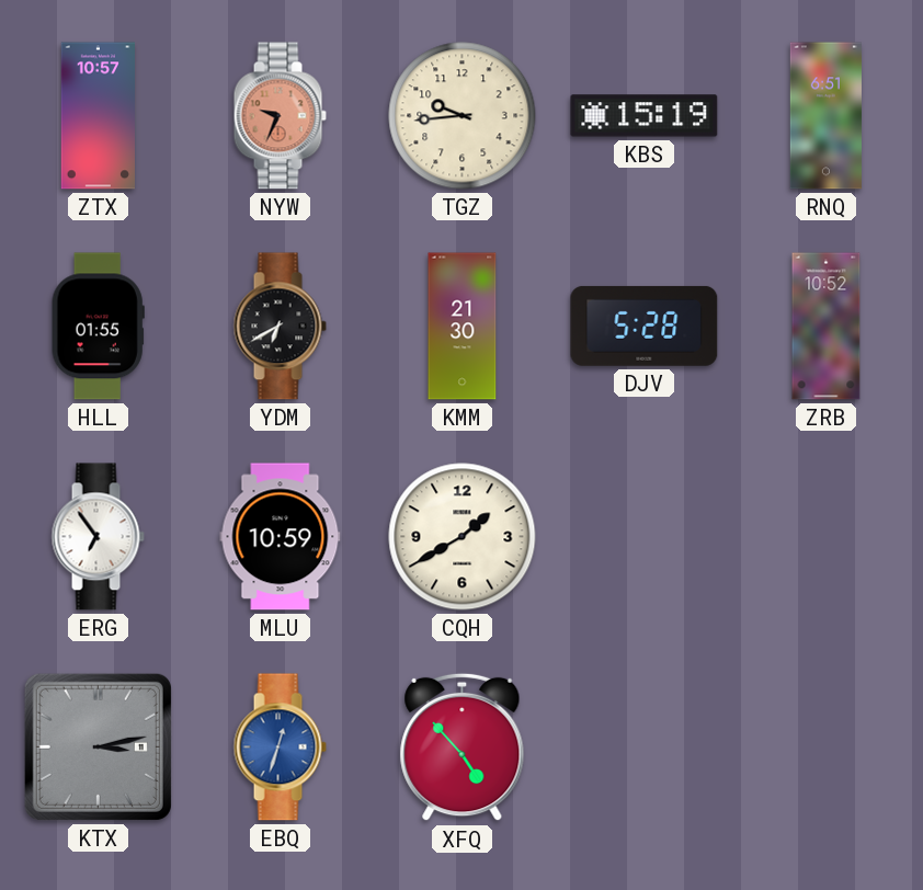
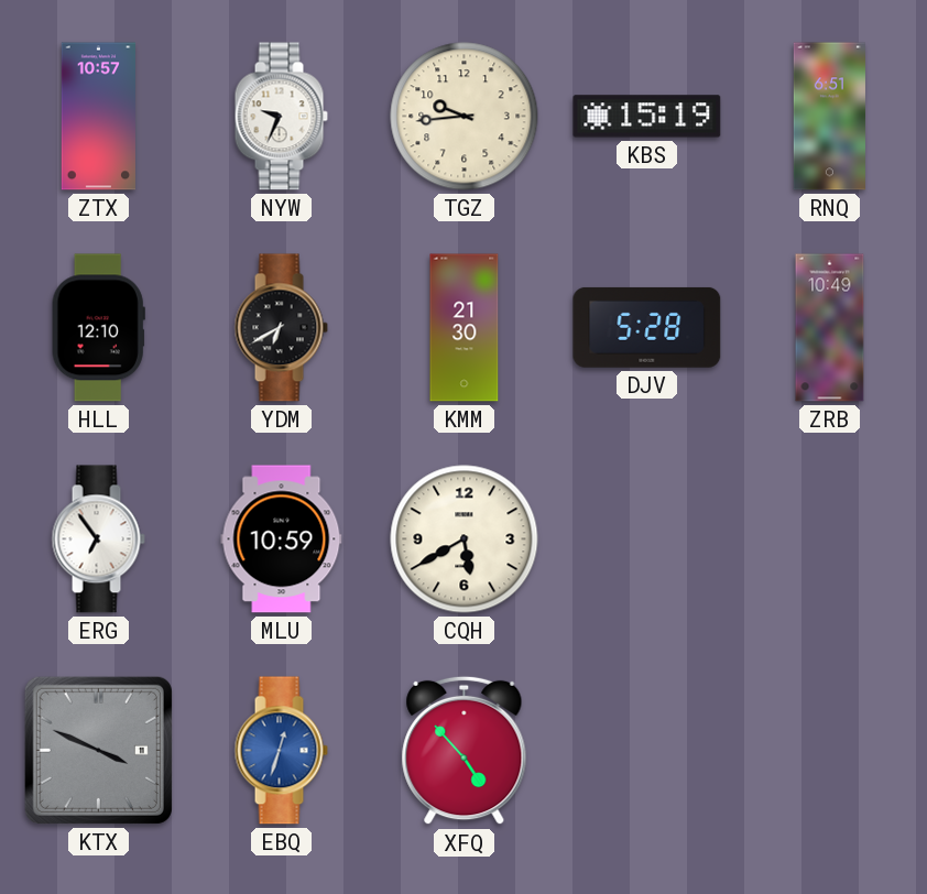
NYW dial: salmon -> white
HLL: 01:55 -> 12:10
ZRB: 10:52 -> 10:49
CQH: 1:40 -> 5:40
KTX: 3:13 -> 3:49
